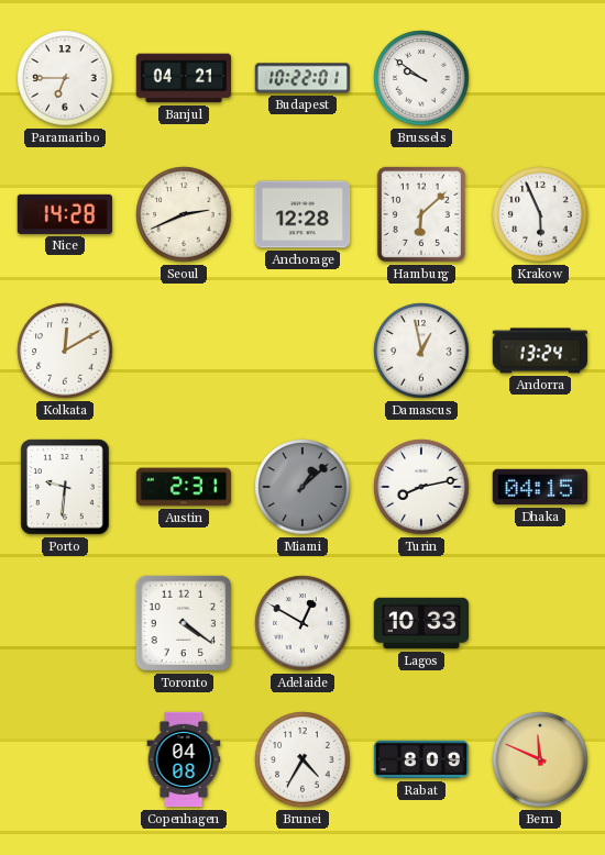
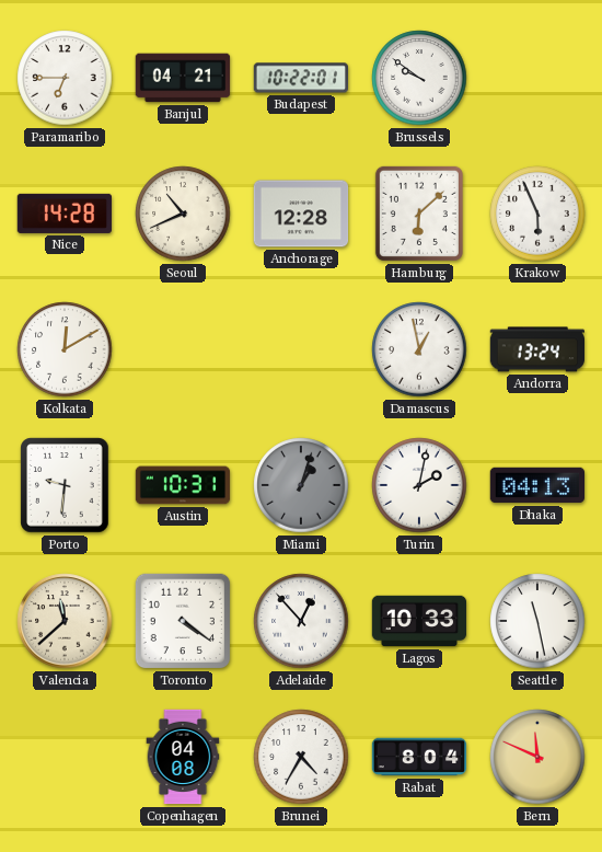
Seoul: 2:41 -> 10:41
Austin: 2:31 -> 10:31
Miami: 1:08 -> 1:03
Turin: 8:13 -> 2:02
Dhaka: 04:15 -> 04:13
Valencia: none -> 11:38
Adelaide: 12:50 -> 12:53
Seattle: none -> 11:28
Rabat: 8:09 -> 8:04
